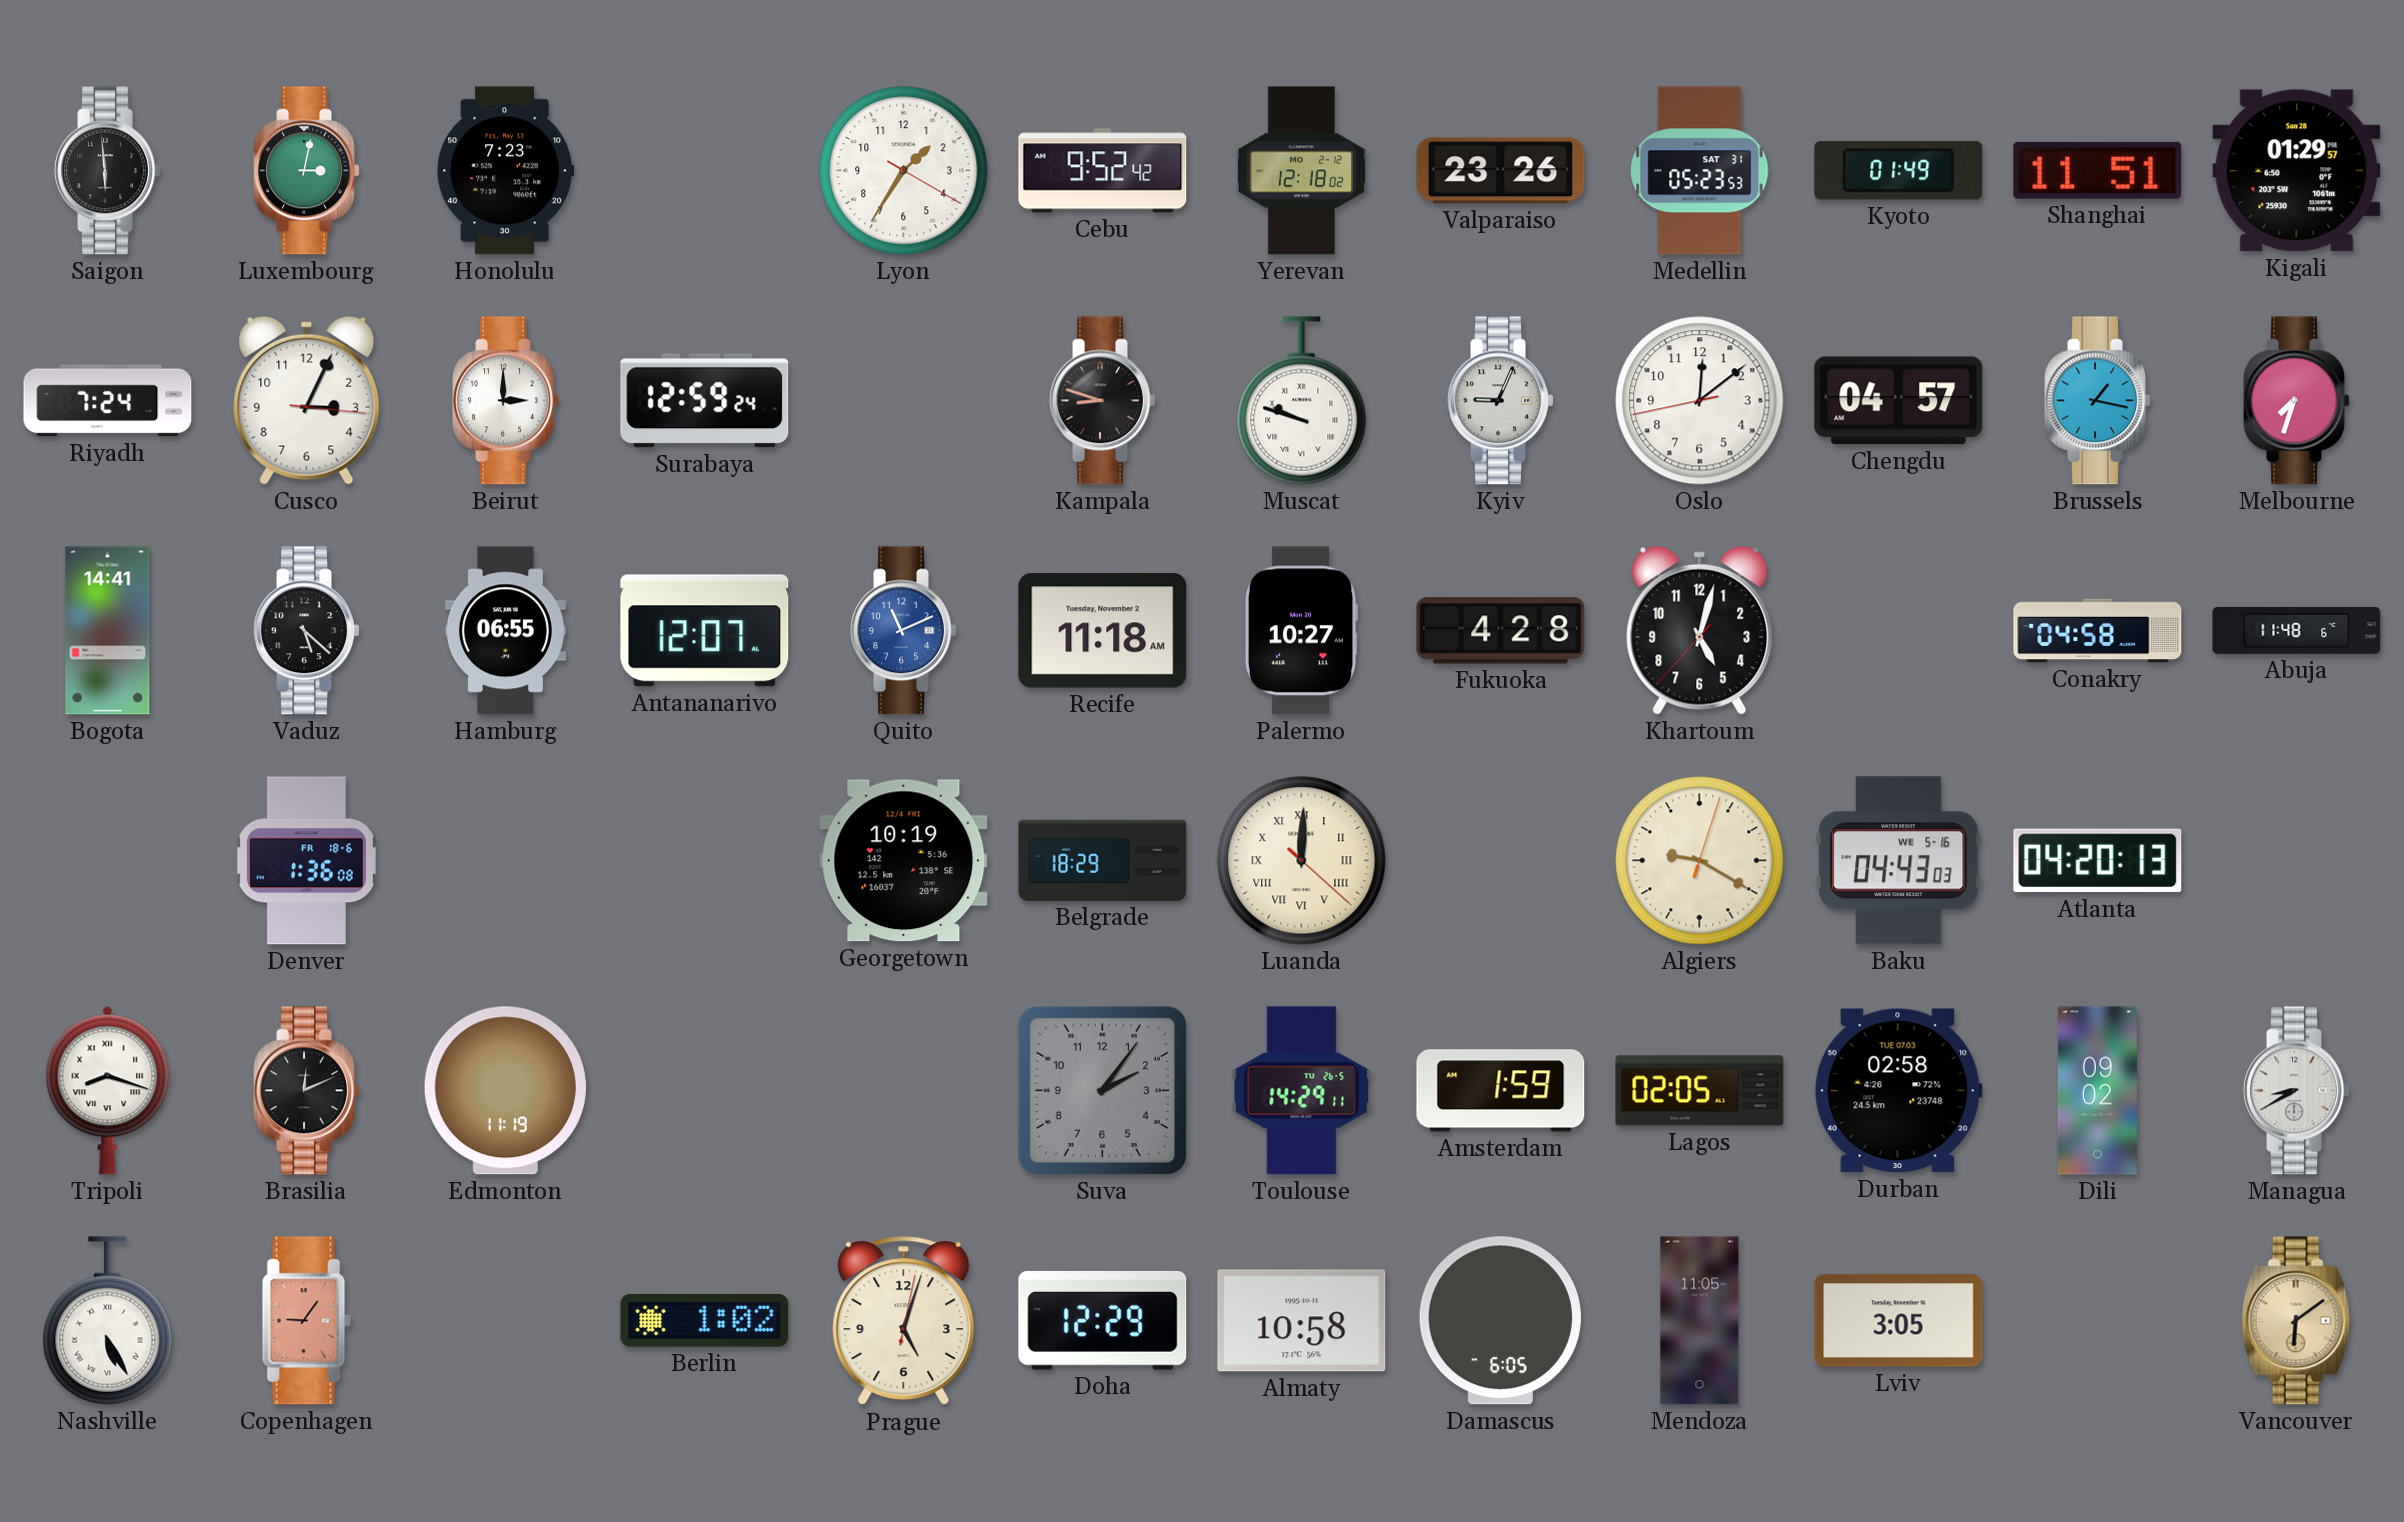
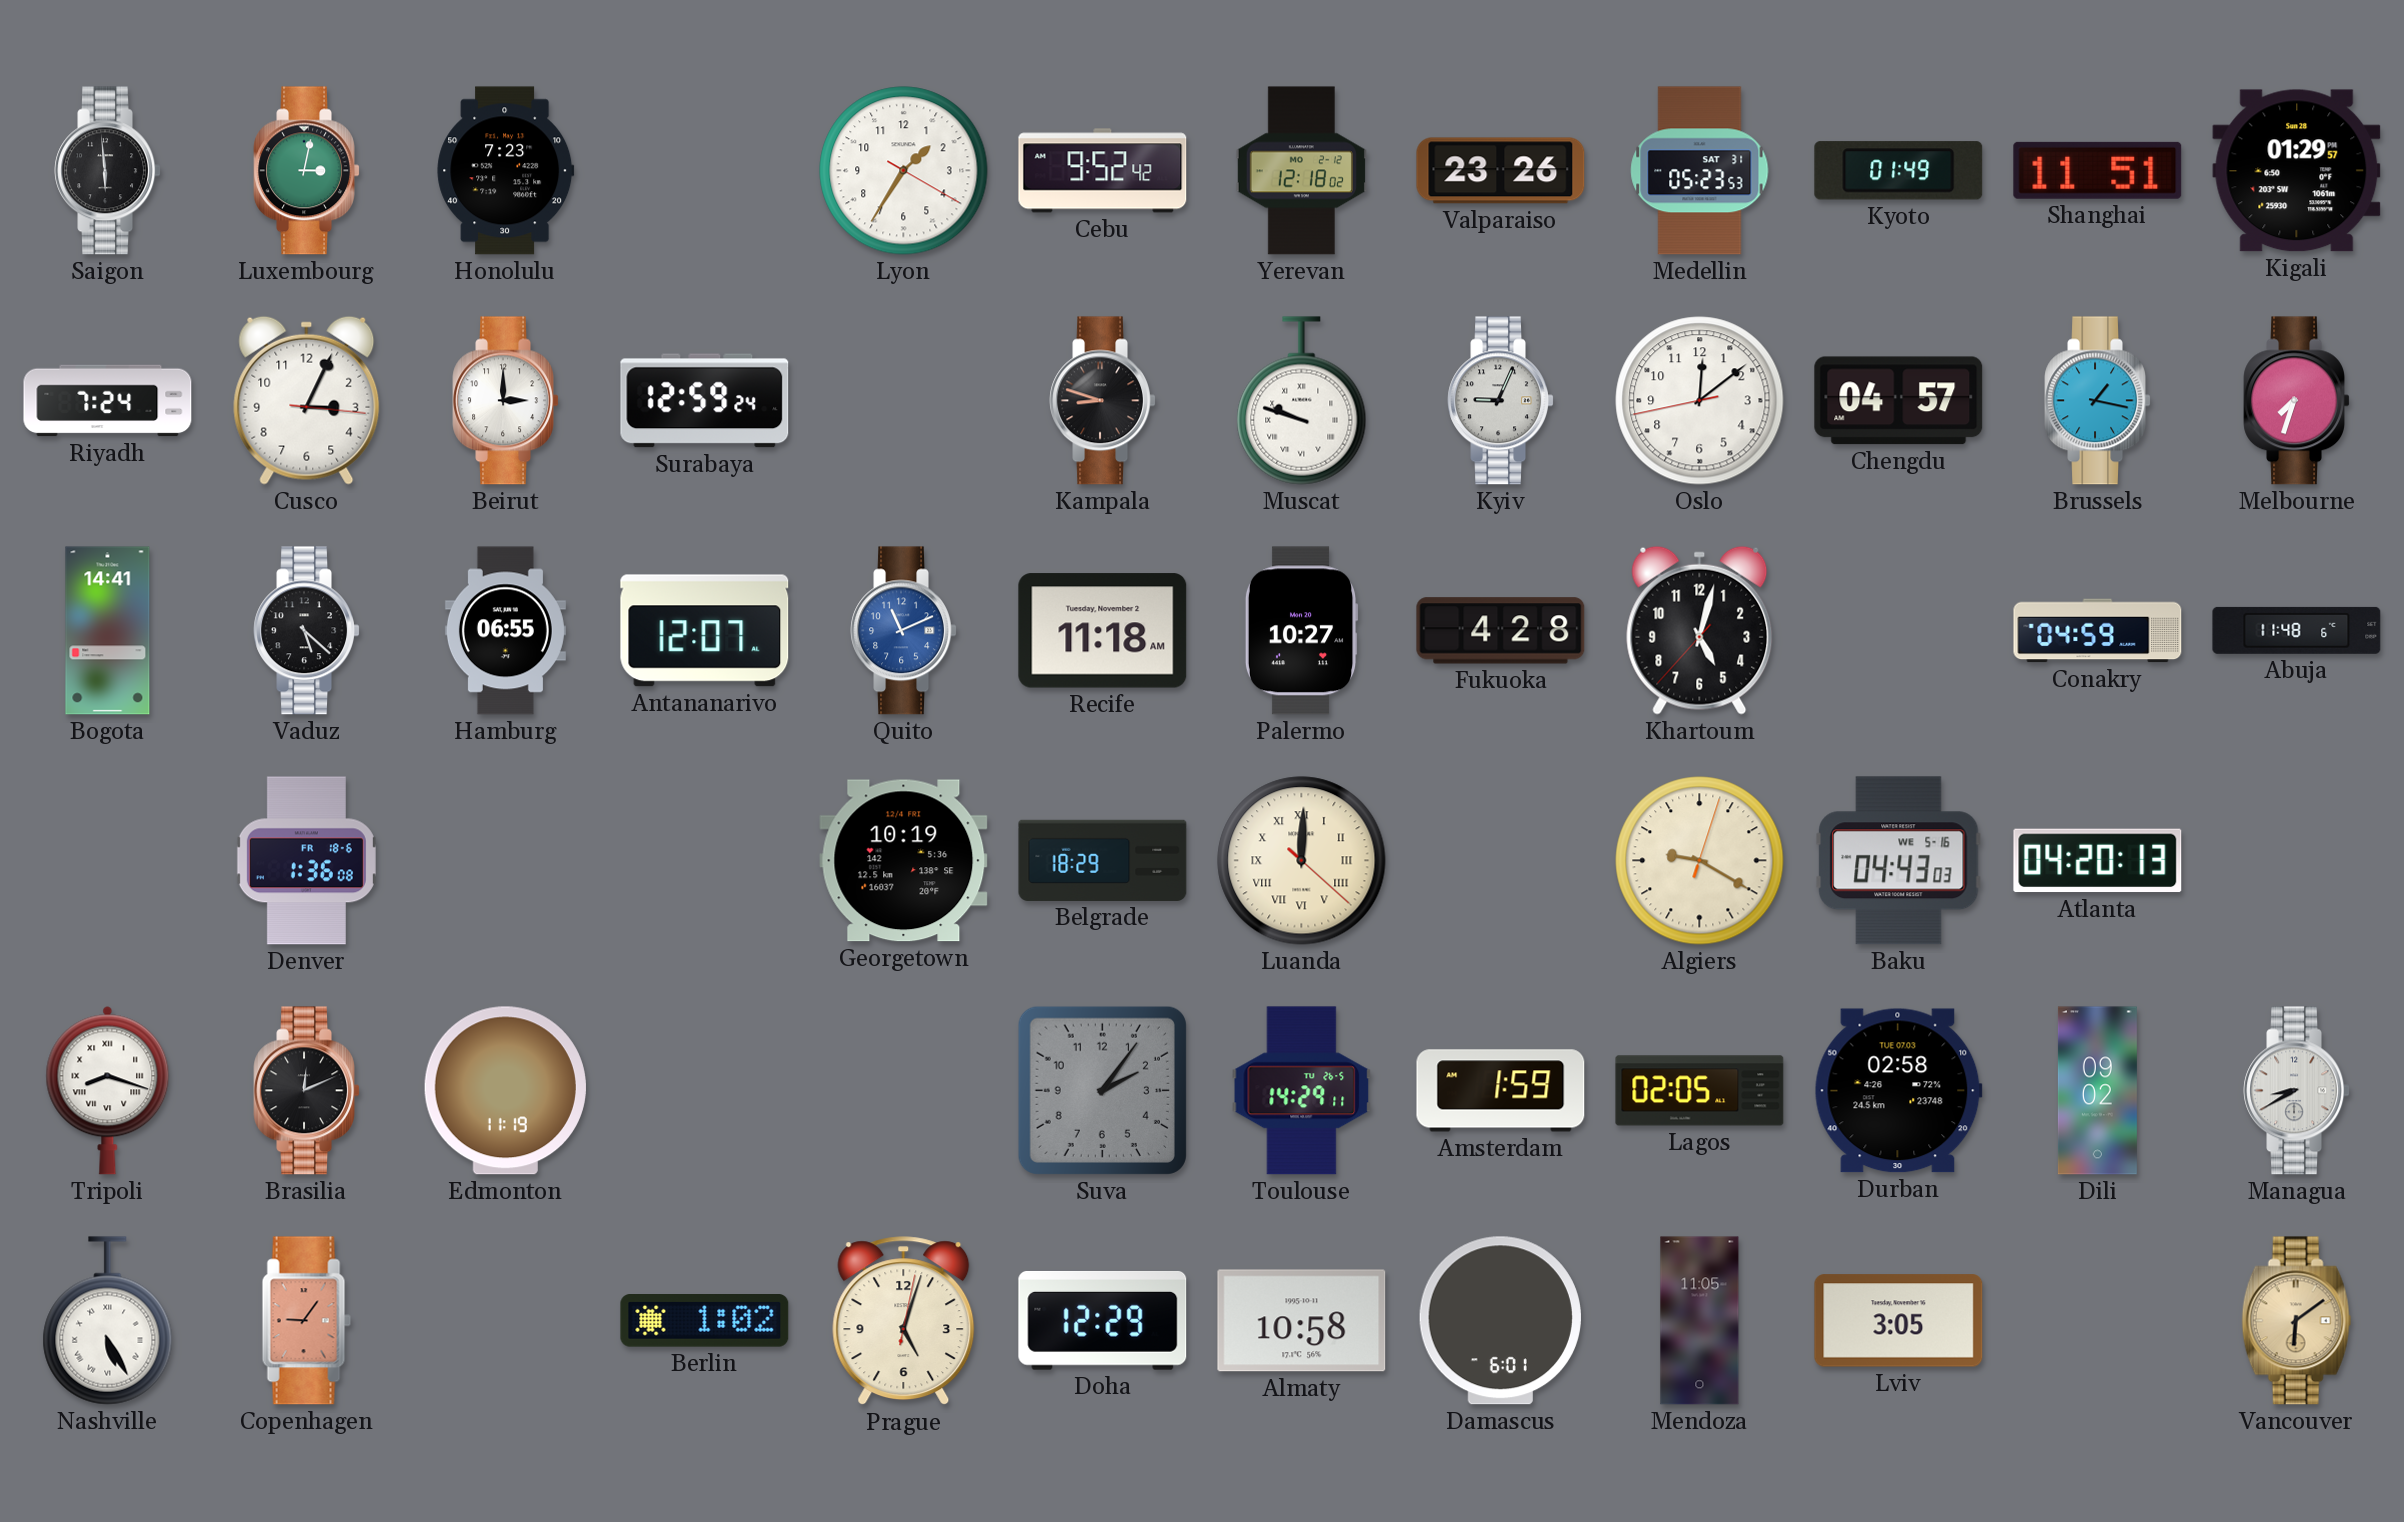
Conakry: 04:58 -> 04:59
Damascus: 6:05 -> 6:01
